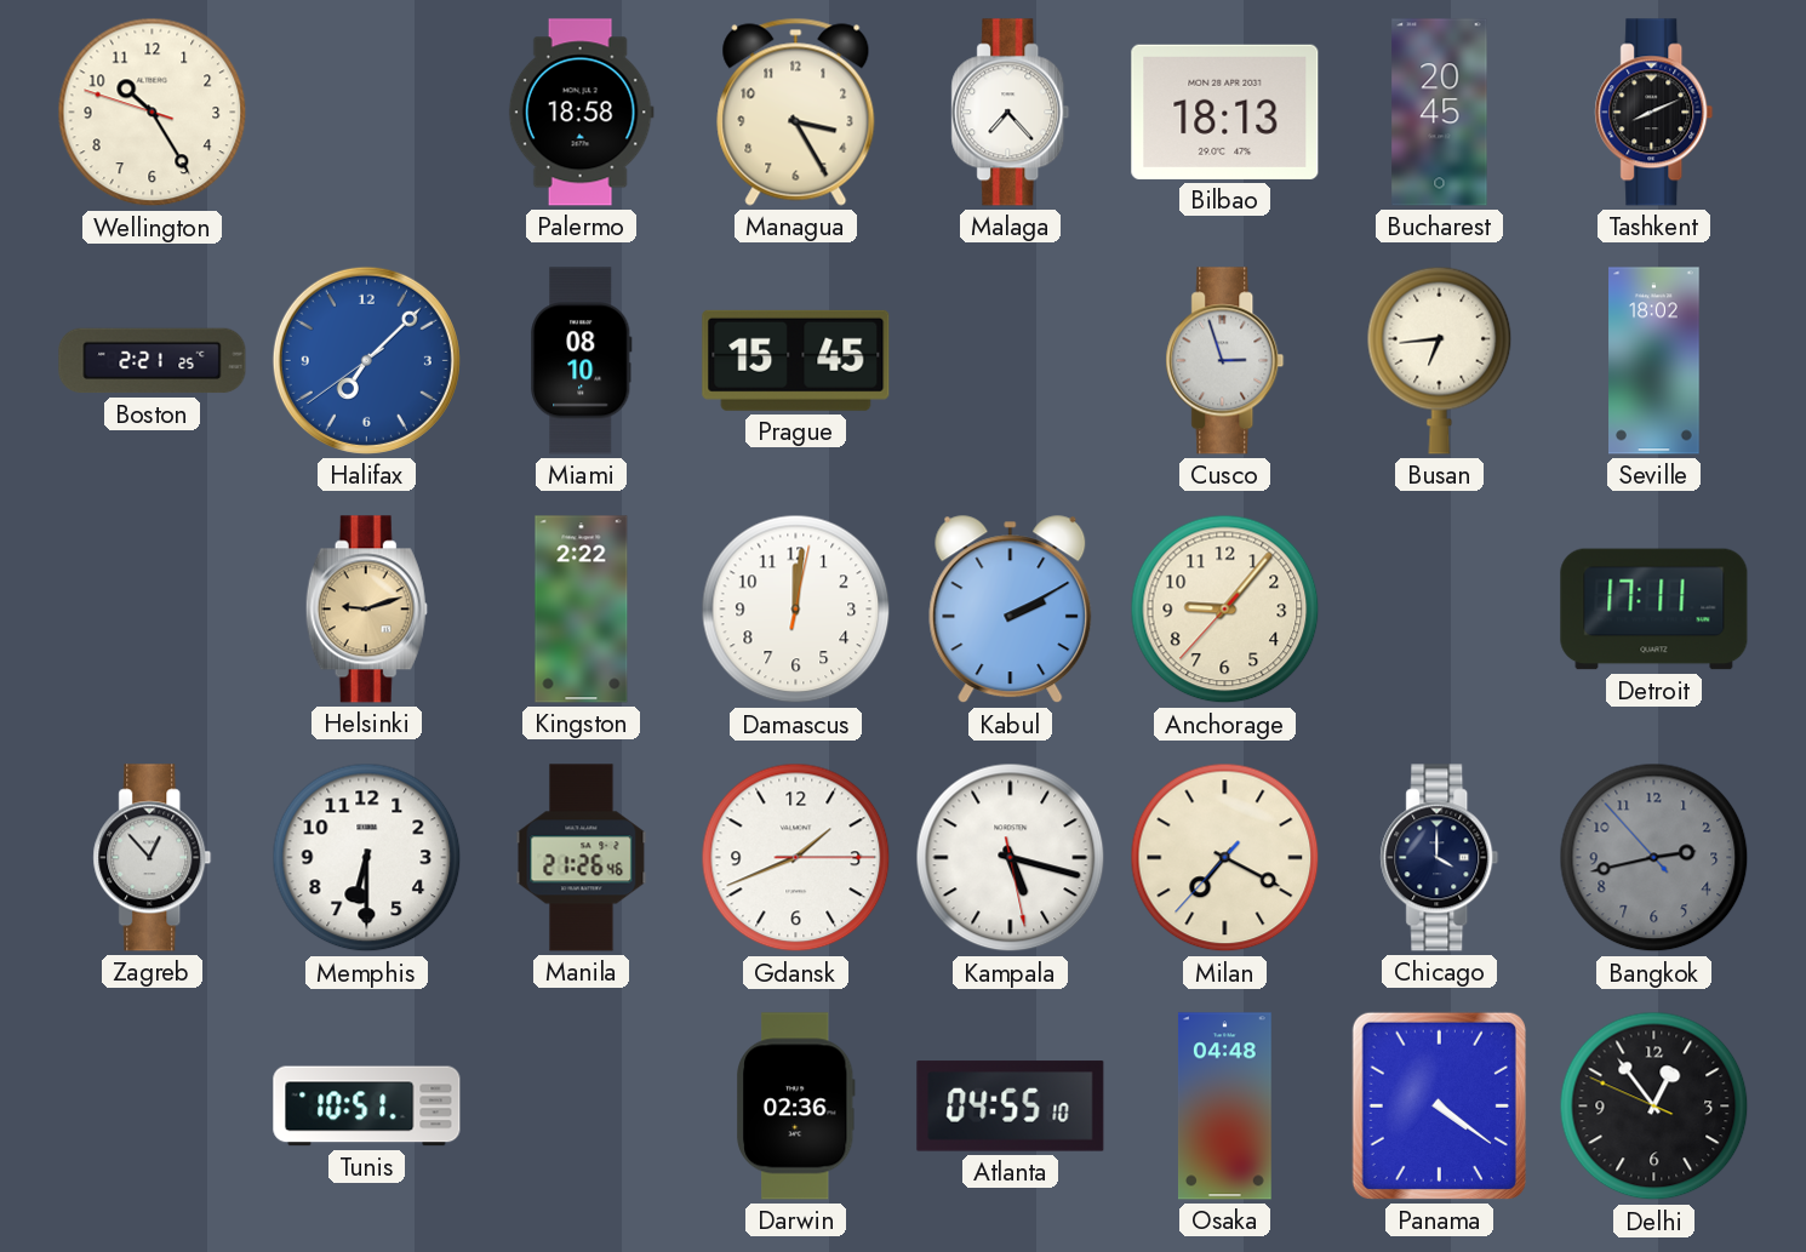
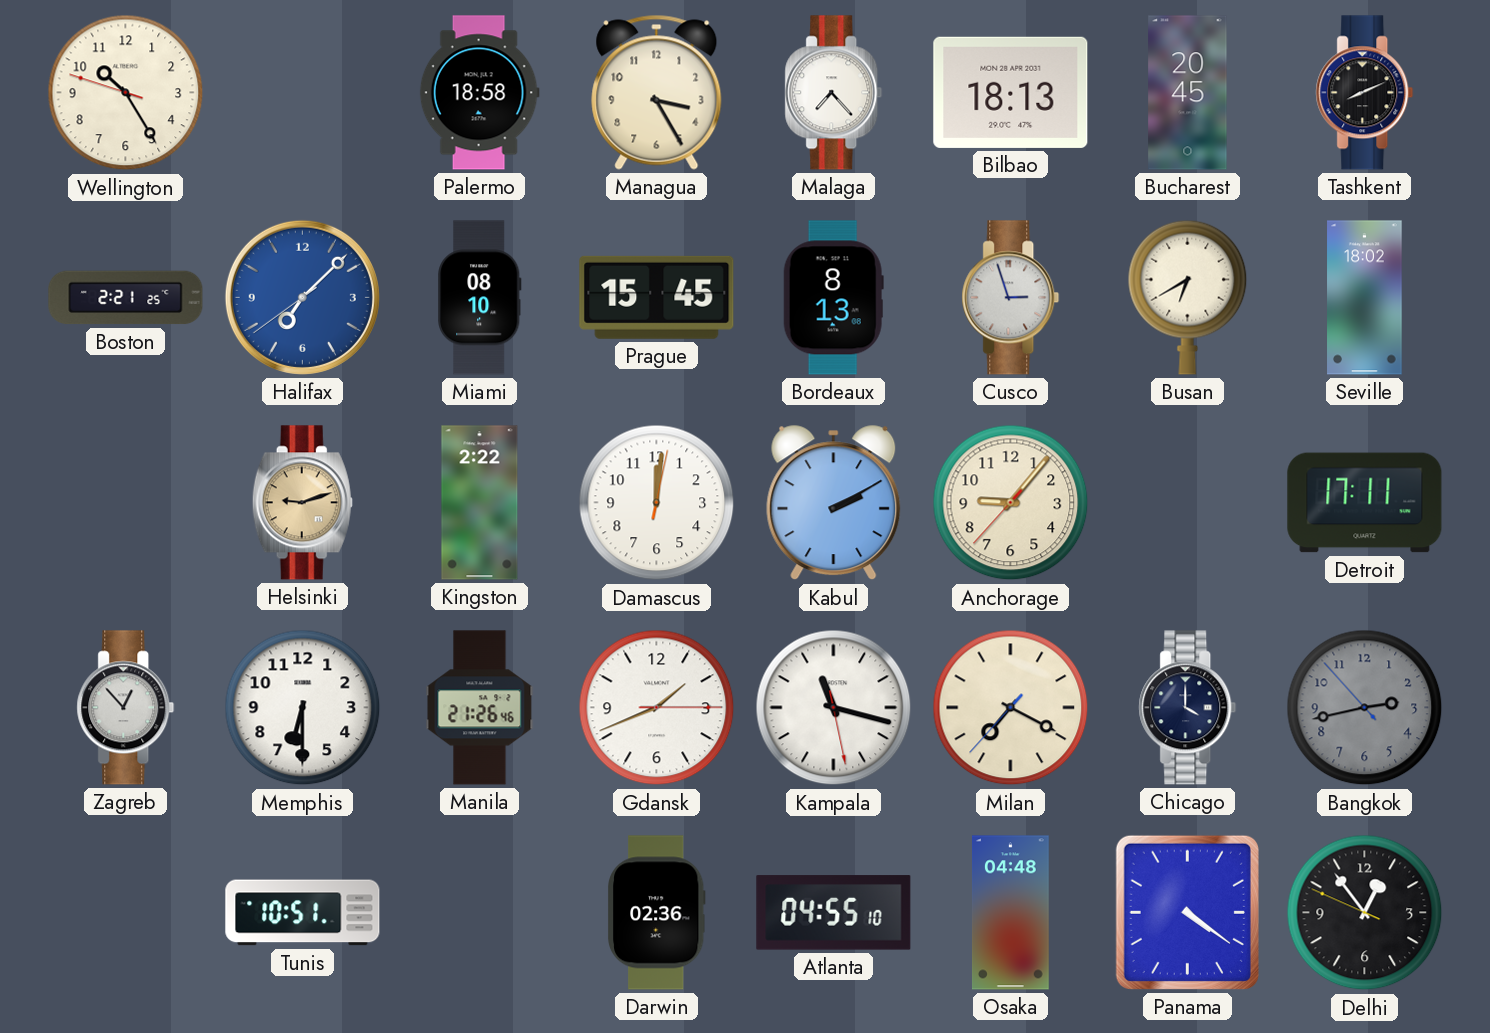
Bordeaux: none -> 8:13
Busan: 6:44 -> 6:40
Kampala: 5:17 -> 11:17
